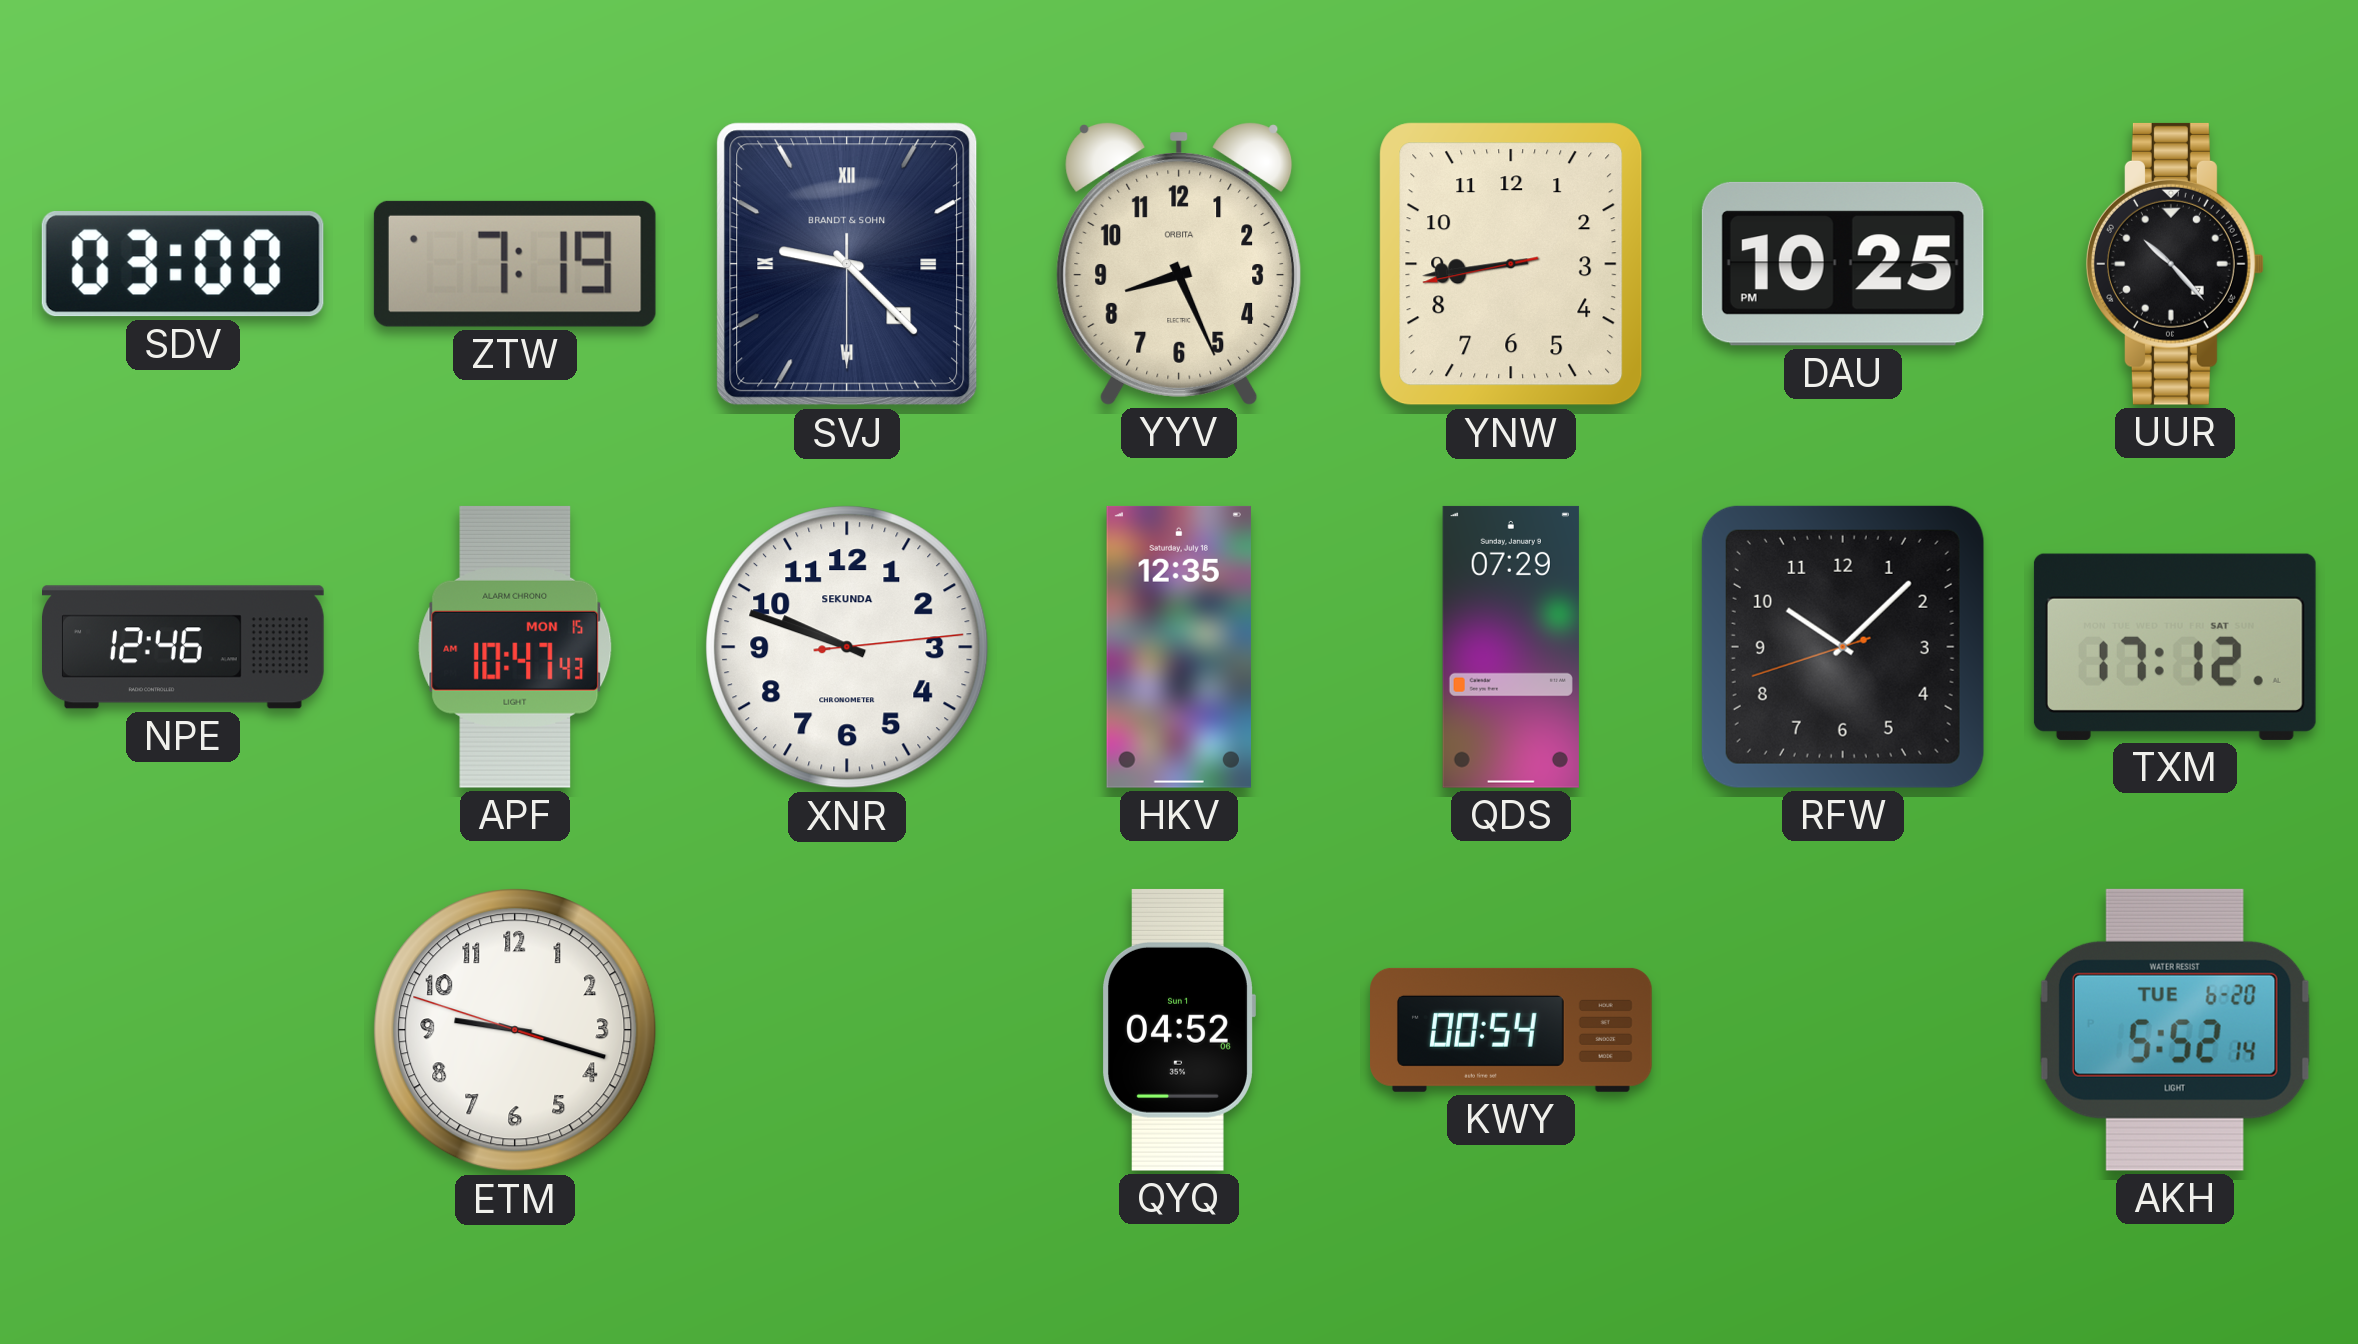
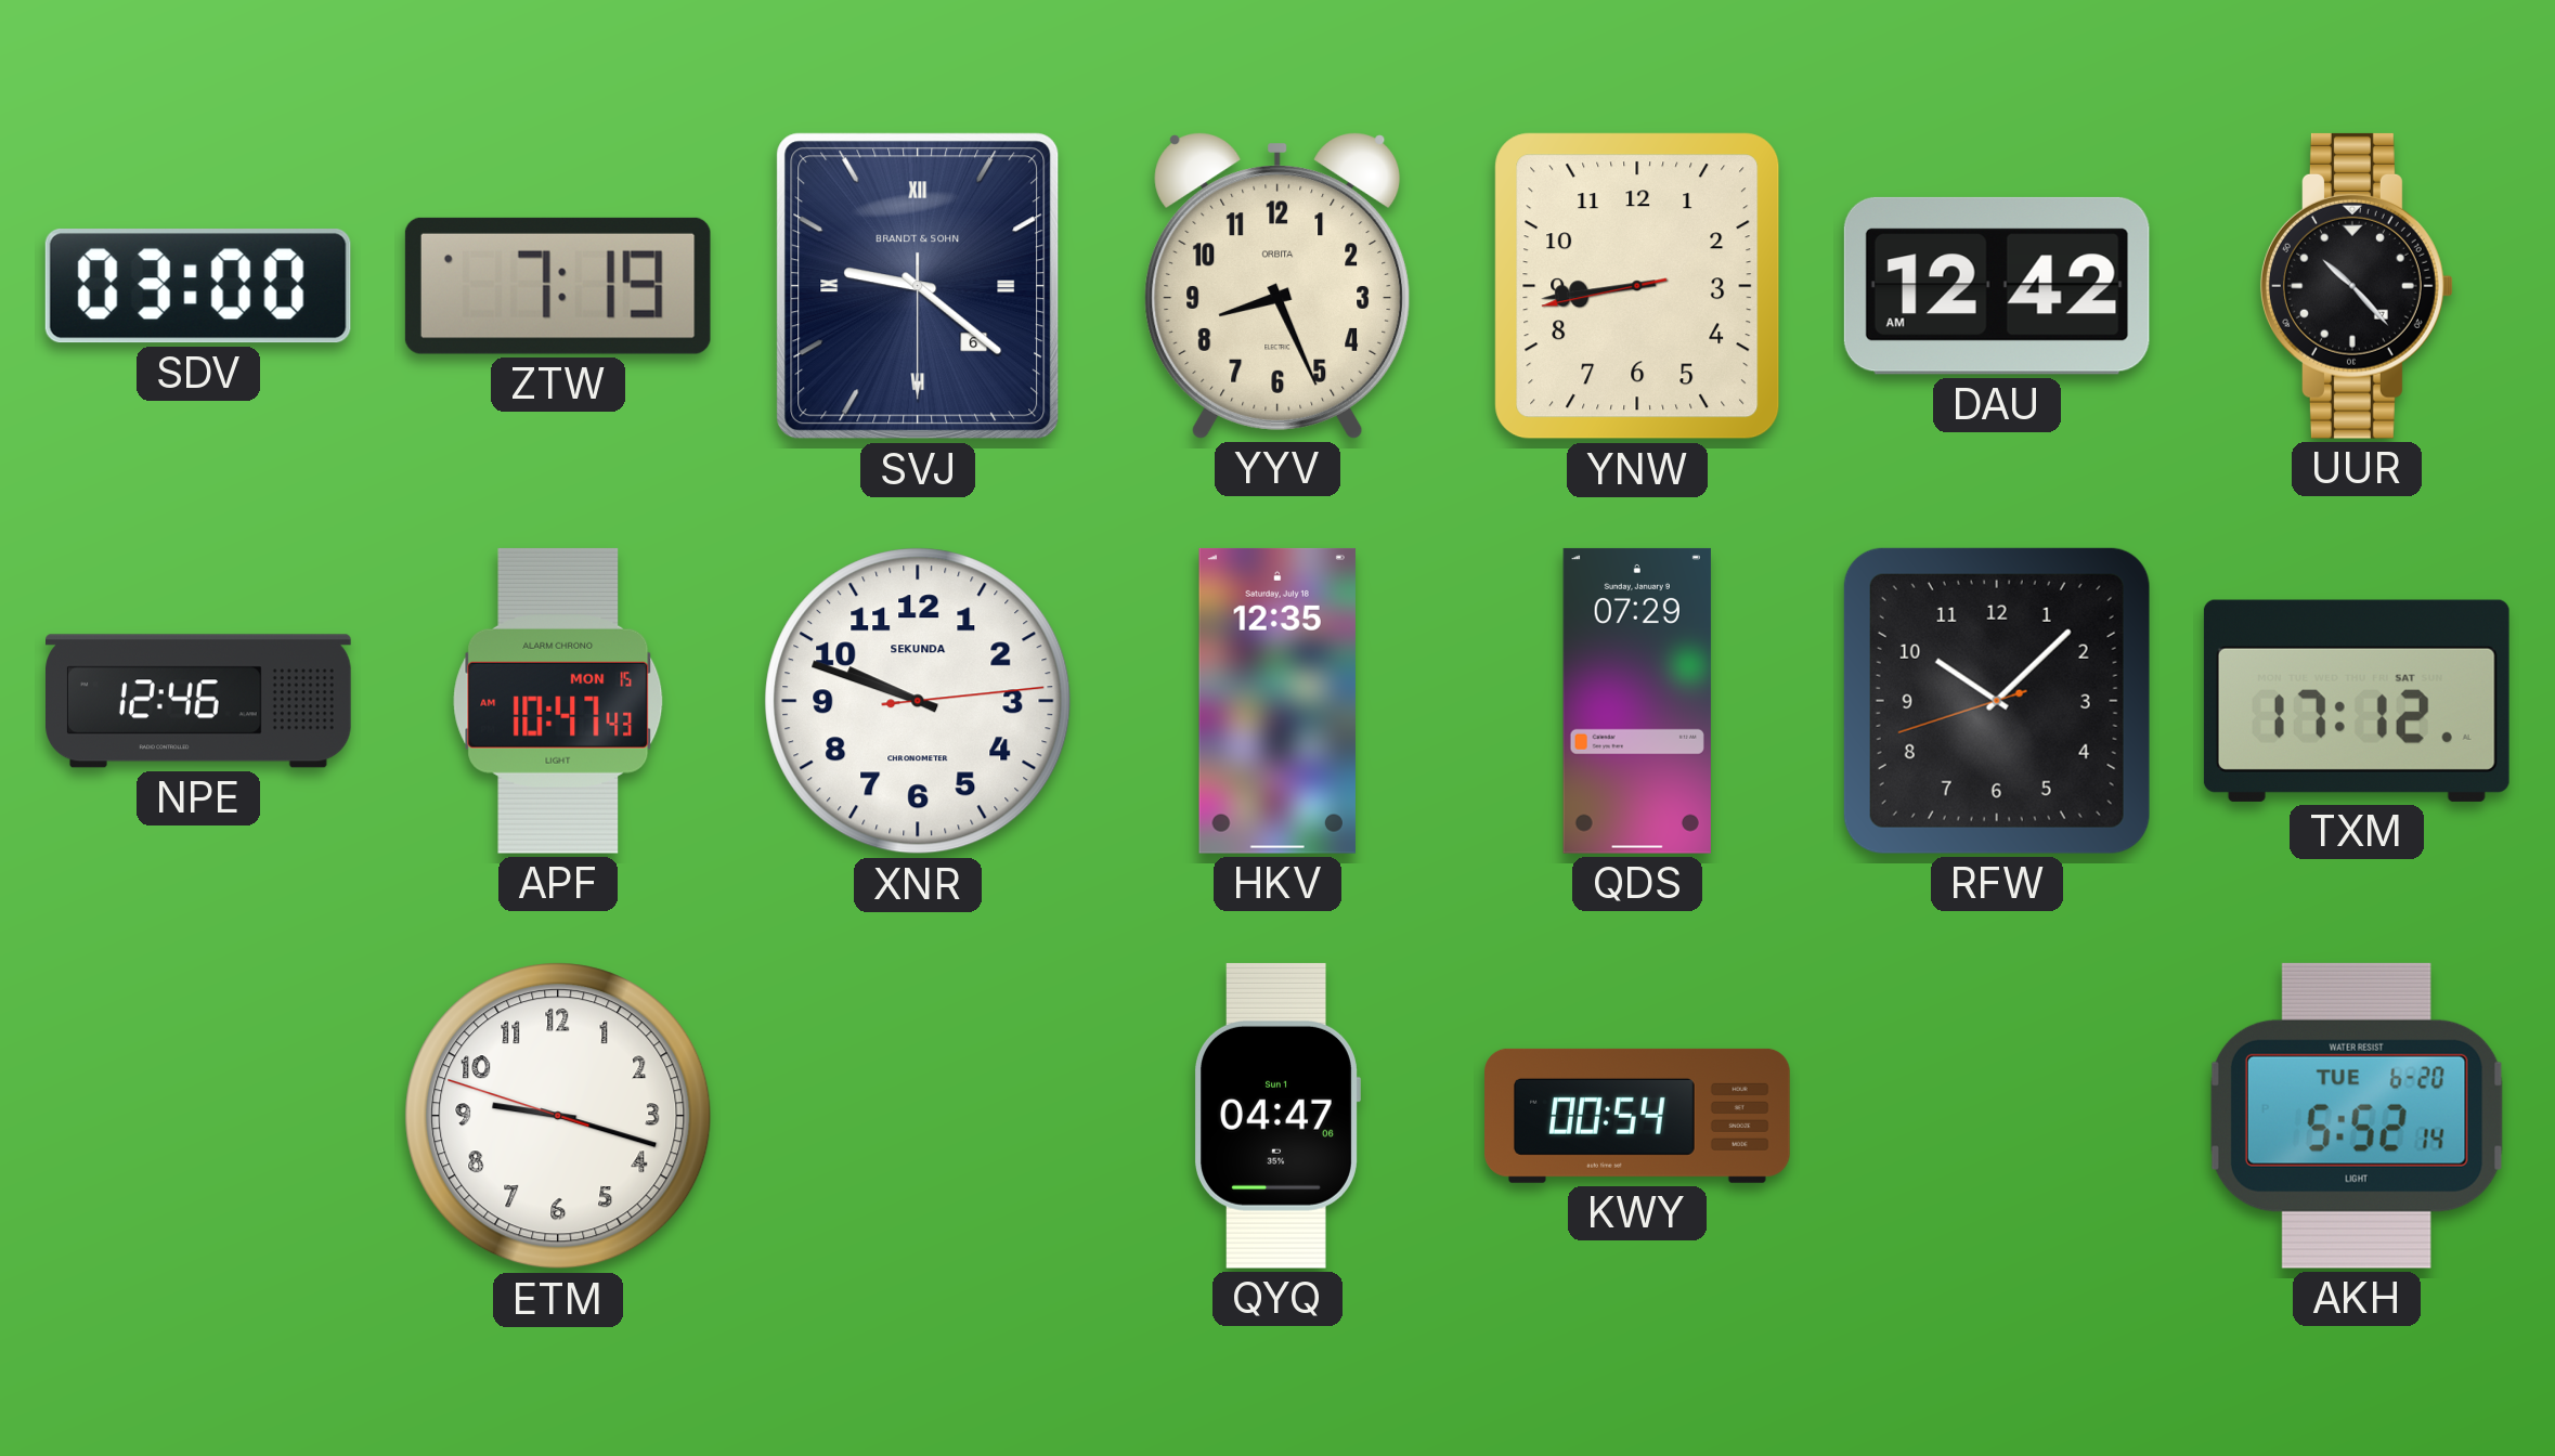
SVJ: 9:22 -> 9:21
DAU: 10:25 -> 12:42
QYQ: 04:52 -> 04:47
